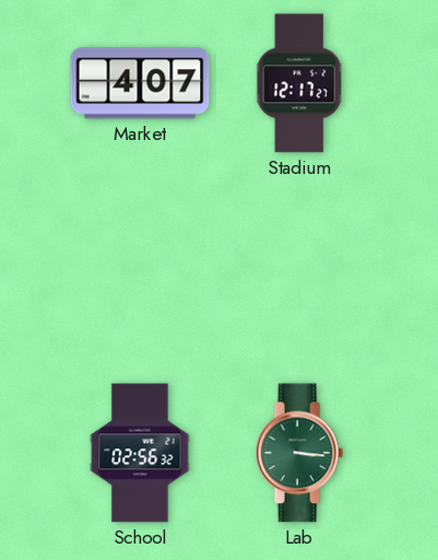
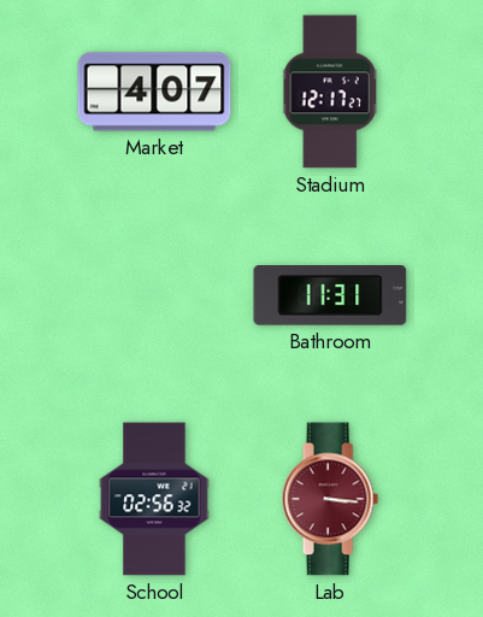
Bathroom: none -> 11:31
Lab dial: green -> burgundy
